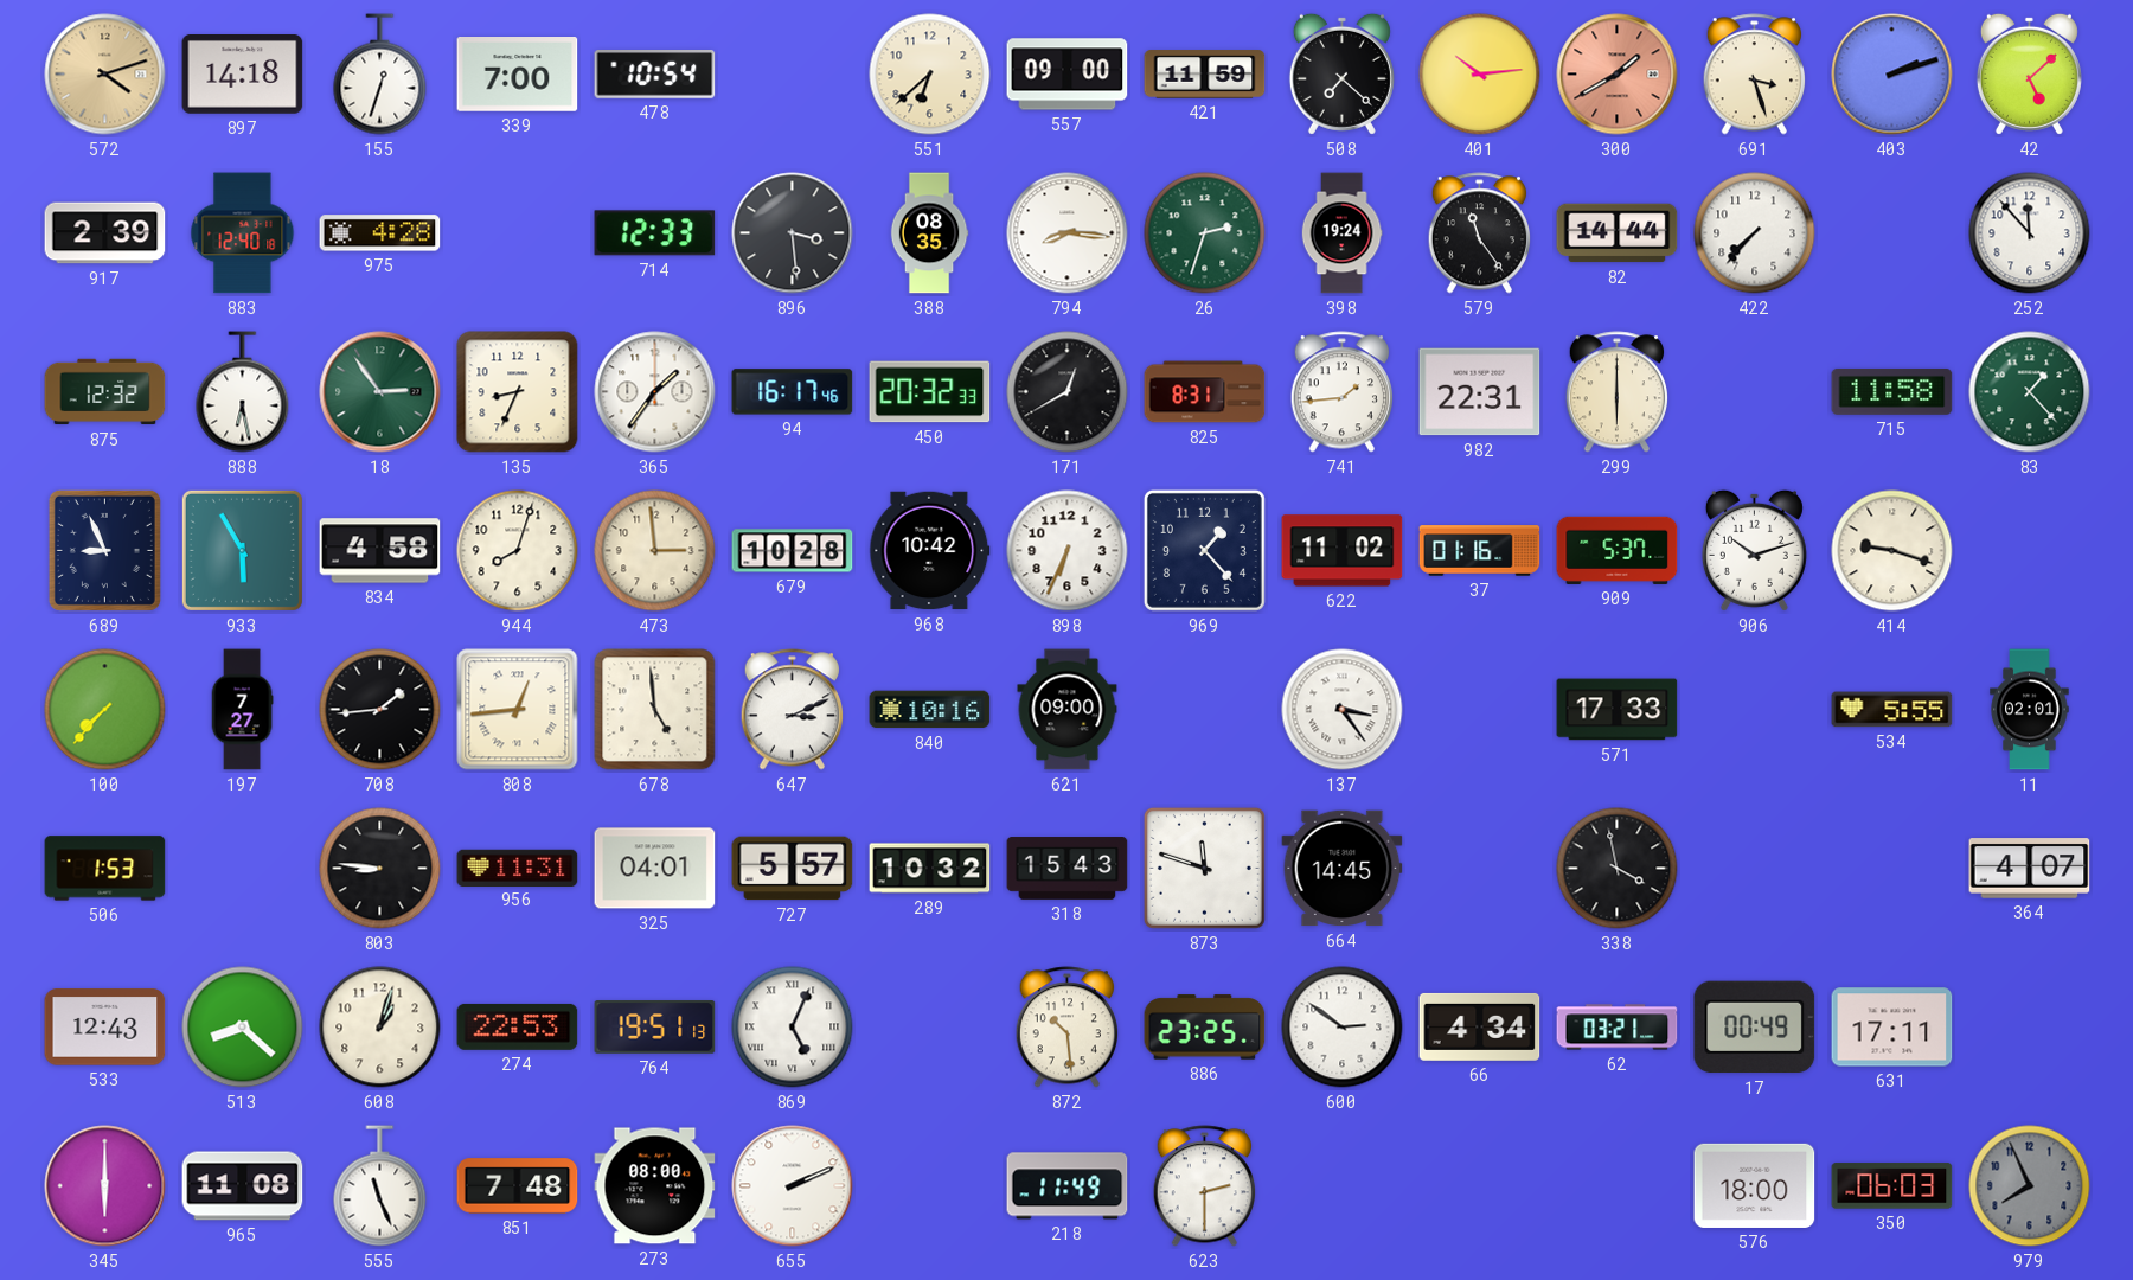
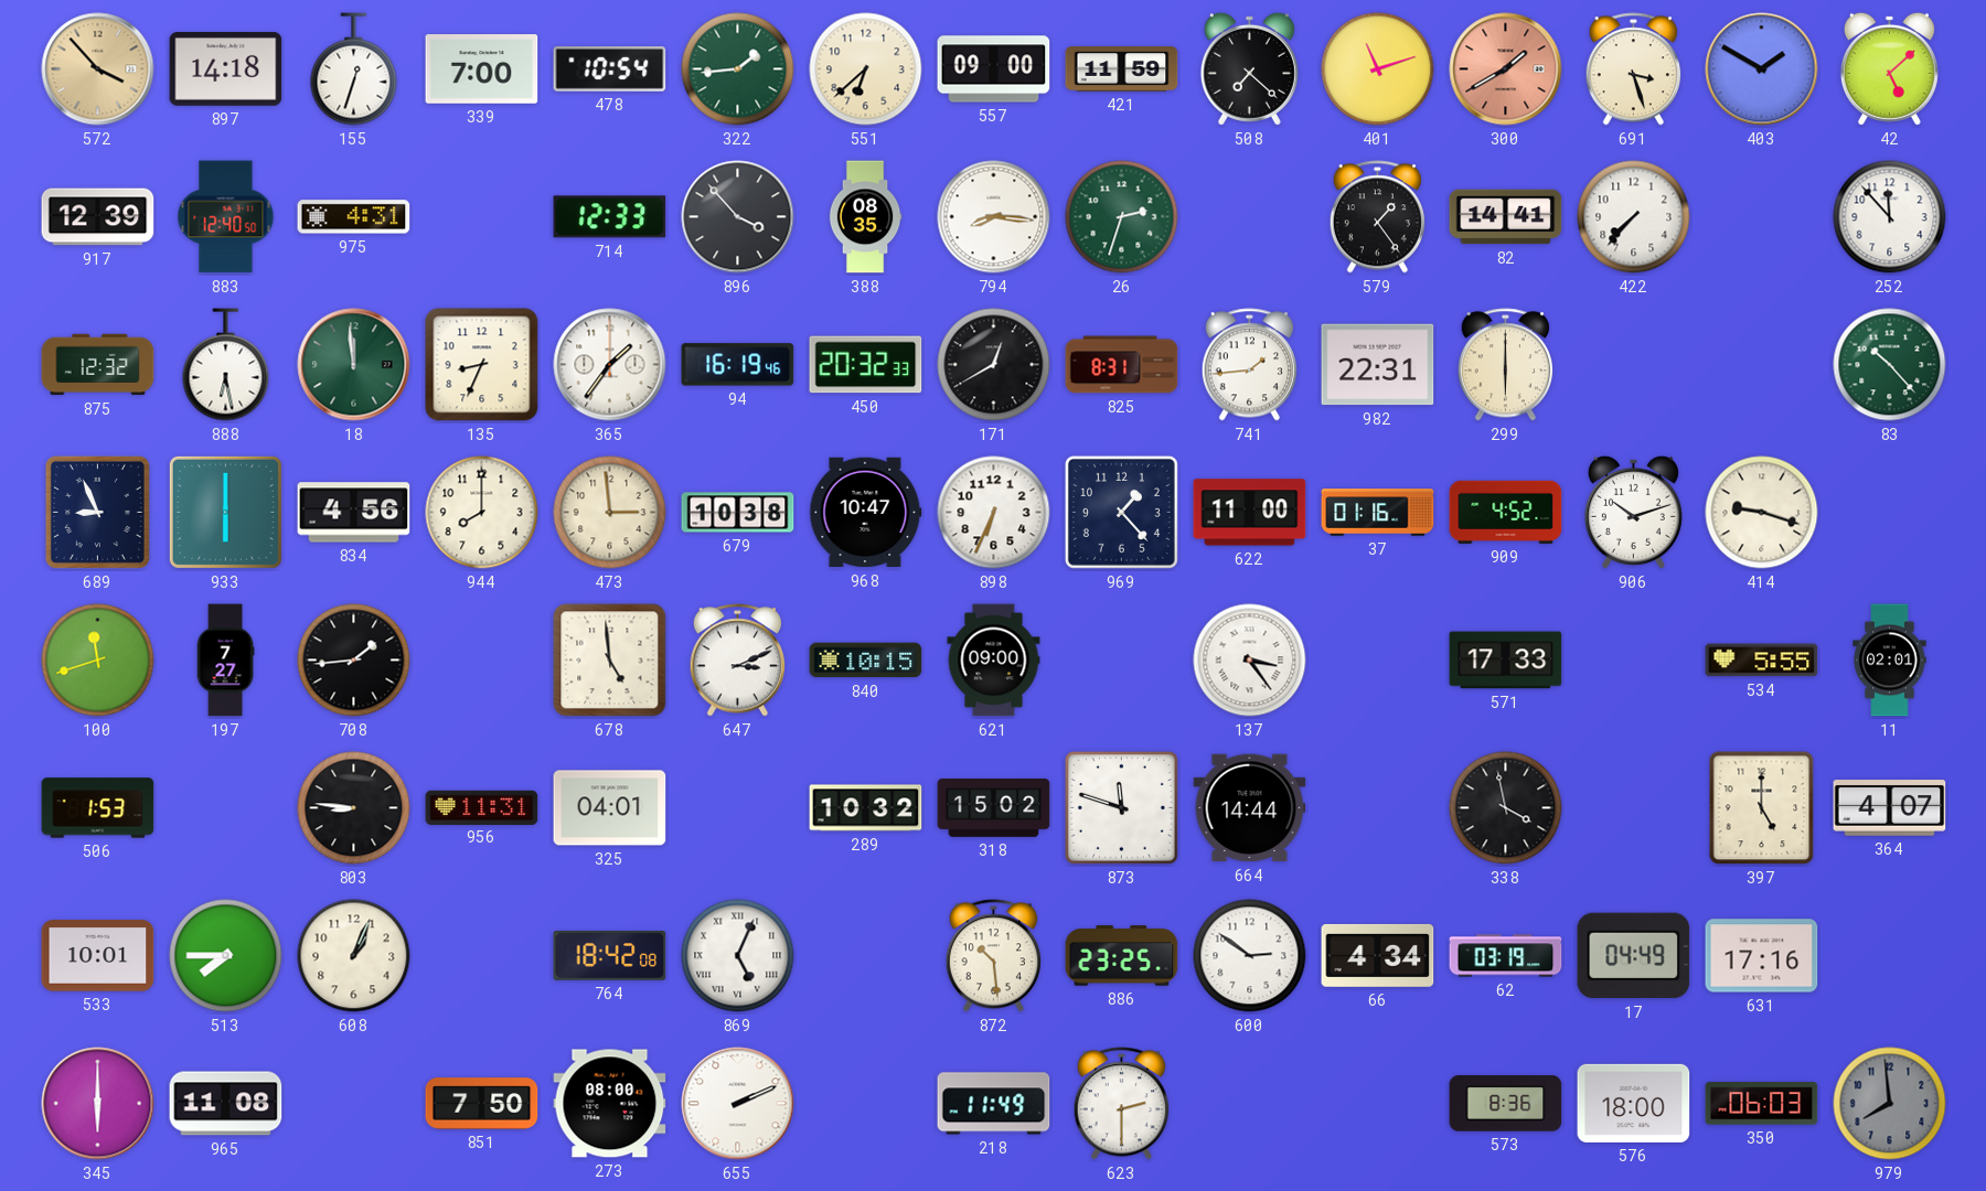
572: 4:12 -> 3:53
322: none -> 1:44
401: 10:14 -> 11:12
403: 2:12 -> 1:50
917: 2:39 -> 12:39
883: 12:40:18 -> 12:40:50
975: 4:28 -> 4:31
896: 3:29 -> 3:53
398: 19:24 -> none
579: 11:24 -> 1:24
82: 14:44 -> 14:41
18: 2:54 -> 11:59
94: 16:17 -> 16:19
715: 11:58 -> none
83: 1:23 -> 10:23
933: 5:55 -> 6:00
834: 4:58 -> 4:56
944: 8:03 -> 8:00
679: 10:28 -> 10:38
968: 10:42 -> 10:47
622: 11:02 -> 11:00
909: 5:37 -> 4:52
100: 7:37 -> 11:42
808: 12:44 -> none
840: 10:16 -> 10:15
727: 5:57 -> none
318: 15:43 -> 15:02
664: 14:45 -> 14:44
397: none -> 5:00
533: 12:43 -> 10:01
513: 8:22 -> 7:45
608: 1:03 -> 1:04
274: 22:53 -> none
764: 19:51 -> 18:42
62: 03:21 -> 03:19
17: 00:49 -> 04:49
631: 17:11 -> 17:16
555: 11:26 -> none
851: 7:48 -> 7:50
573: none -> 8:36
979: 7:56 -> 7:59
